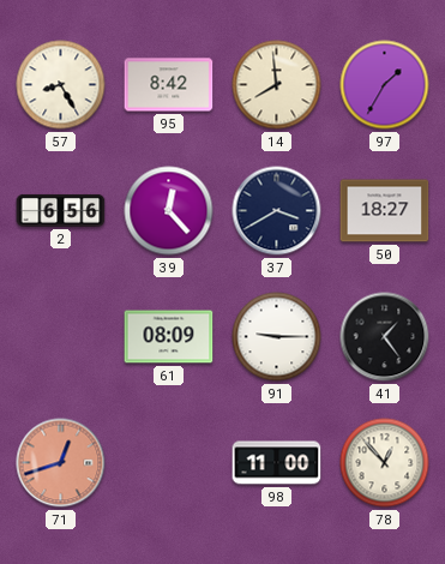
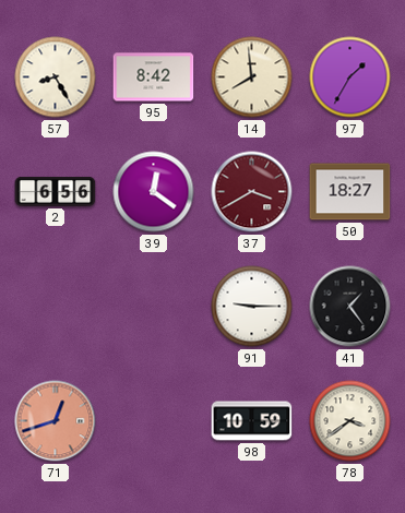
39: 12:23 -> 12:21
37 dial: navy -> burgundy
61: 08:09 -> none
98: 11:00 -> 10:59
78: 12:53 -> 3:39
